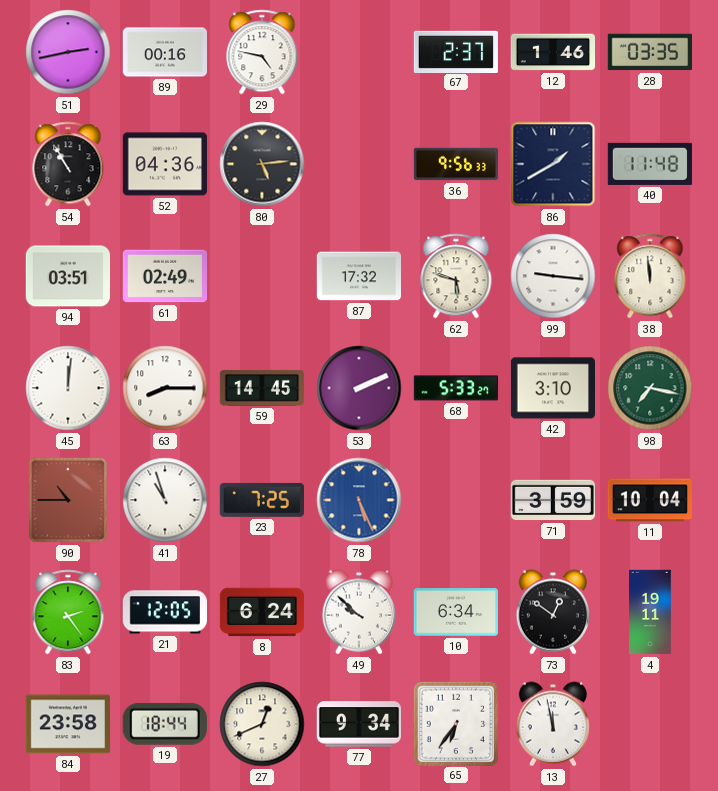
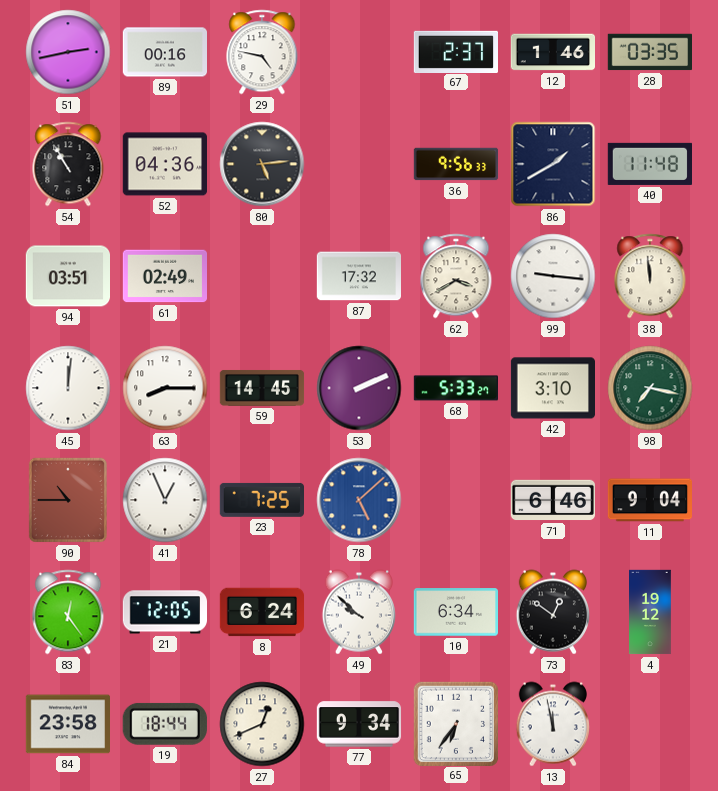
62: 5:48 -> 3:40
41: 10:57 -> 12:56
78: 5:26 -> 5:08
71: 3:59 -> 6:46
11: 10:04 -> 9:04
83: 2:24 -> 12:24
4: 19:11 -> 19:12
